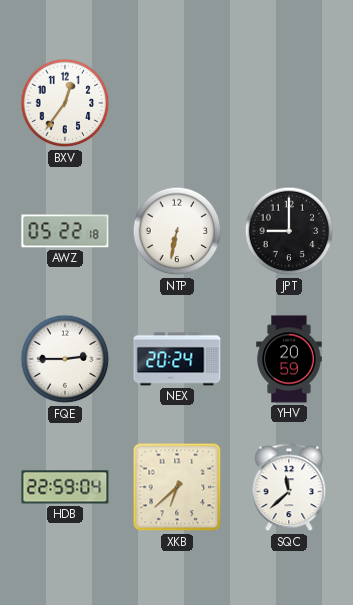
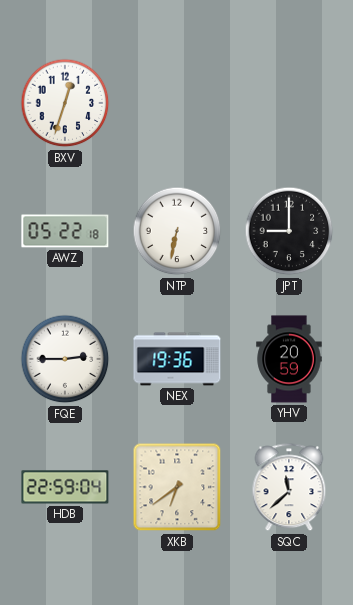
BXV: 12:36 -> 12:33
NEX: 20:24 -> 19:36
XKB: 6:38 -> 6:39
